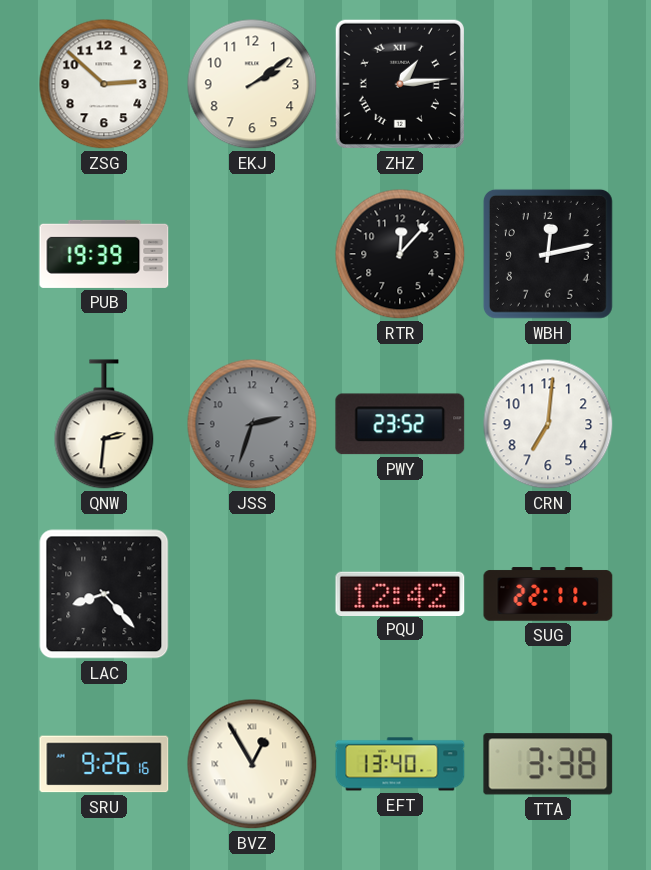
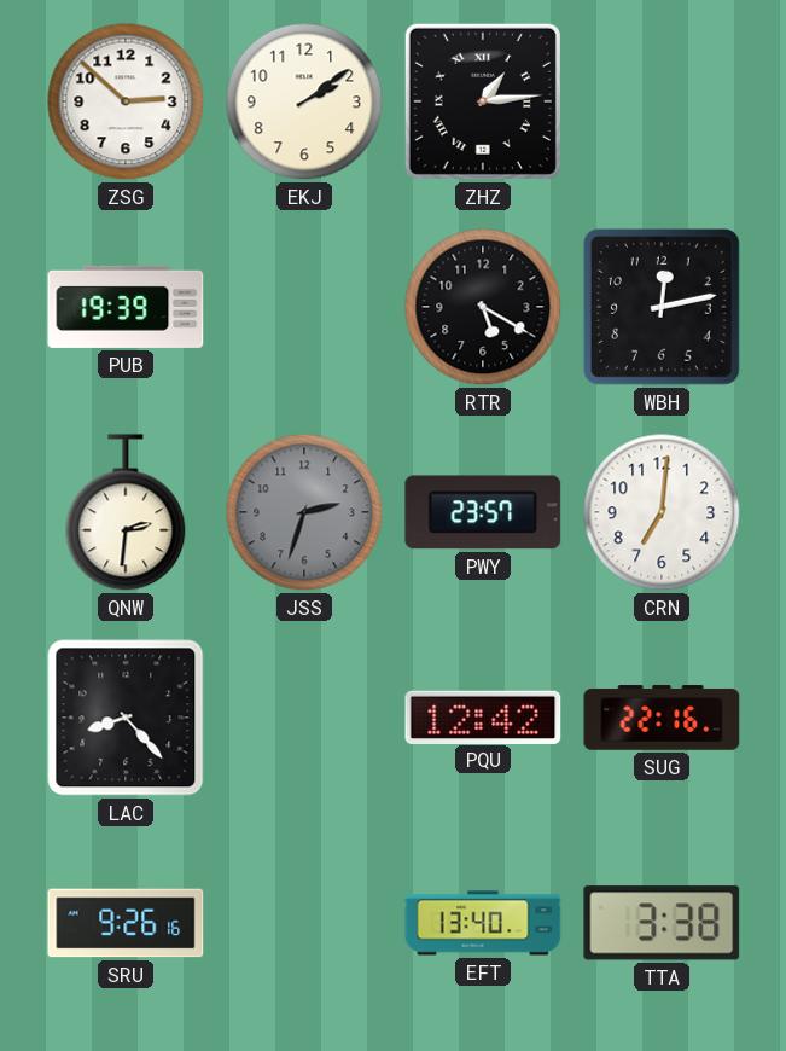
RTR: 12:07 -> 5:20
PWY: 23:52 -> 23:57
SUG: 22:11 -> 22:16
BVZ: 12:55 -> none
